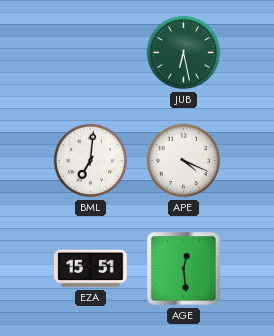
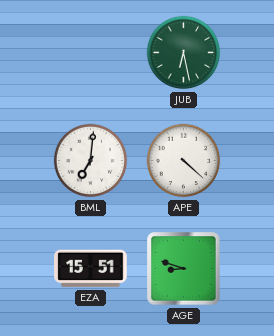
APE: 4:19 -> 4:22
AGE: 12:29 -> 8:48
